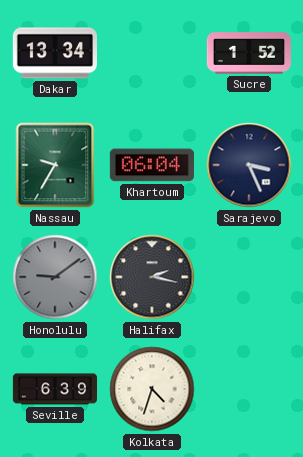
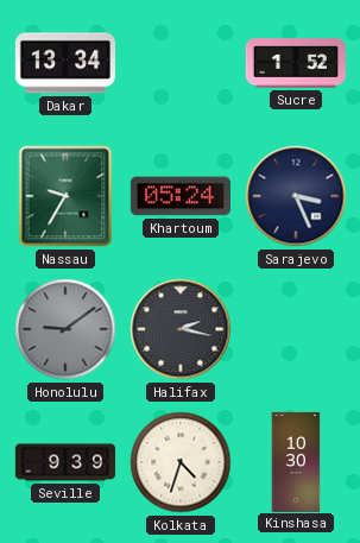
Khartoum: 06:04 -> 05:24
Seville: 6:39 -> 9:39
Kinshasa: none -> 10:30
